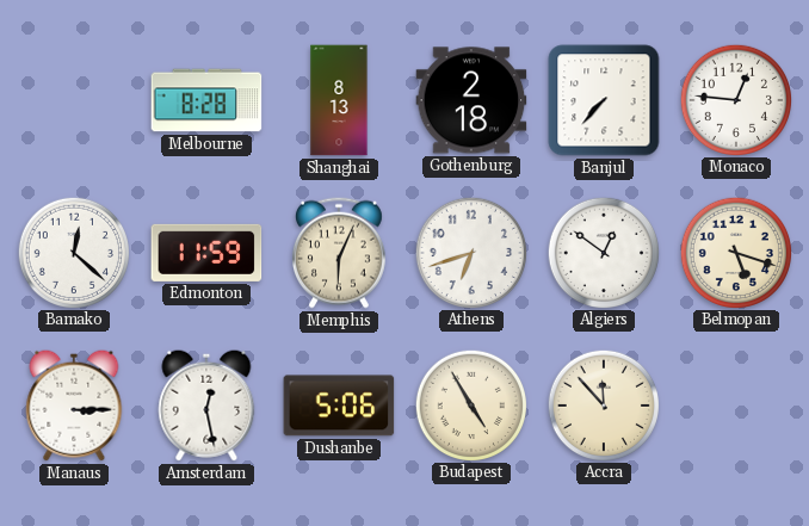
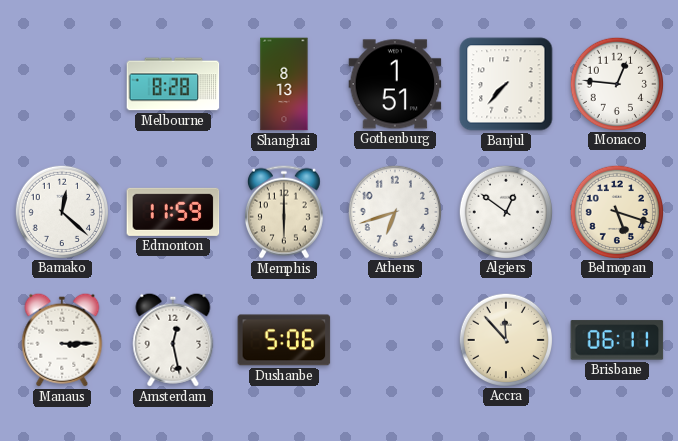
Gothenburg: 2:18 -> 1:51
Memphis: 6:04 -> 6:00
Budapest: 4:55 -> none
Brisbane: none -> 06:11
